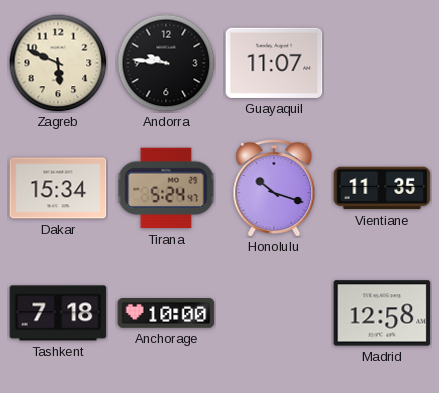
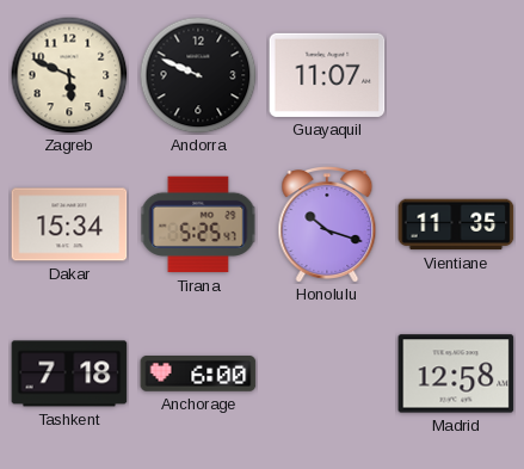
Andorra: 9:46 -> 9:49
Tirana: 5:24 -> 5:25
Anchorage: 10:00 -> 6:00
